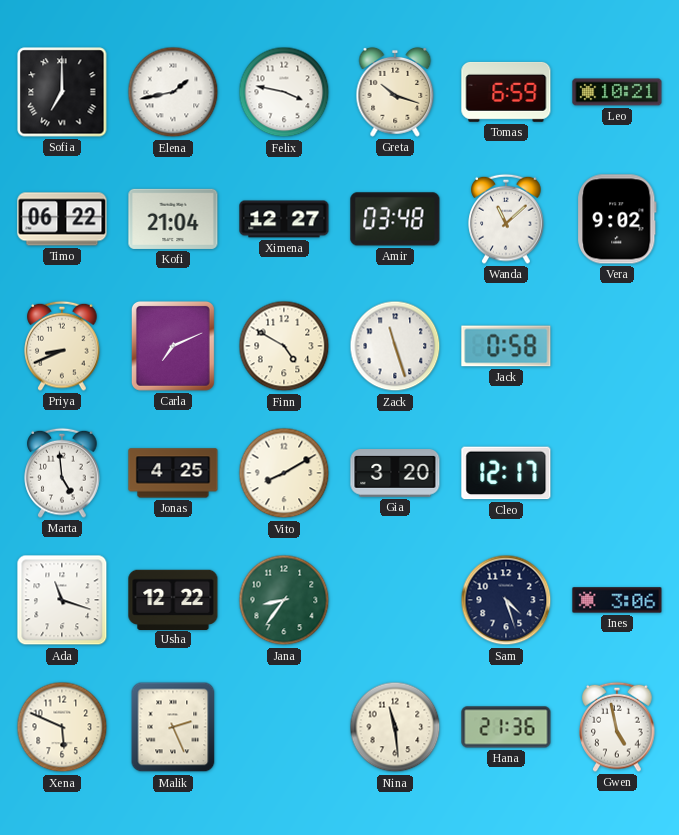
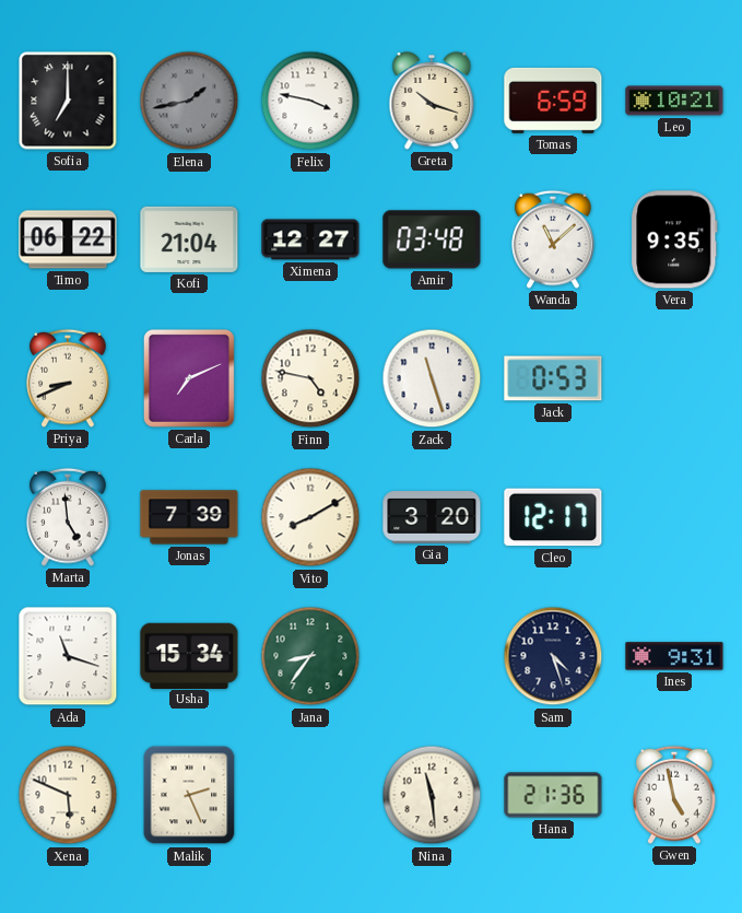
Elena dial: white -> grey
Vera: 9:02 -> 9:35
Finn: 4:50 -> 4:47
Jack: 0:58 -> 0:53
Jonas: 4:25 -> 7:39
Usha: 12:22 -> 15:34
Ines: 3:06 -> 9:31
